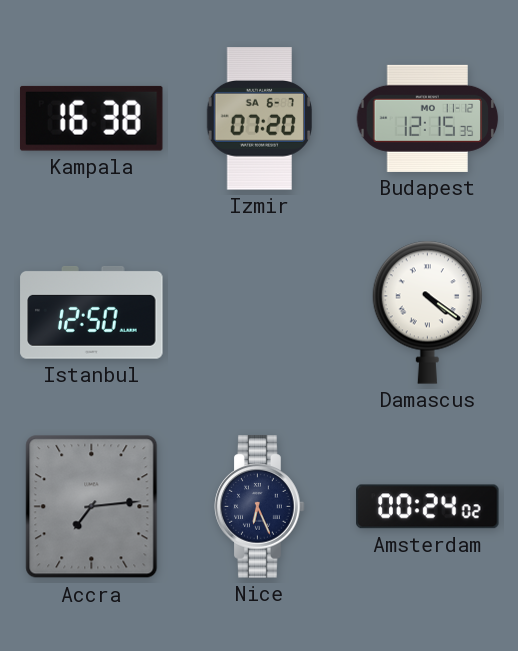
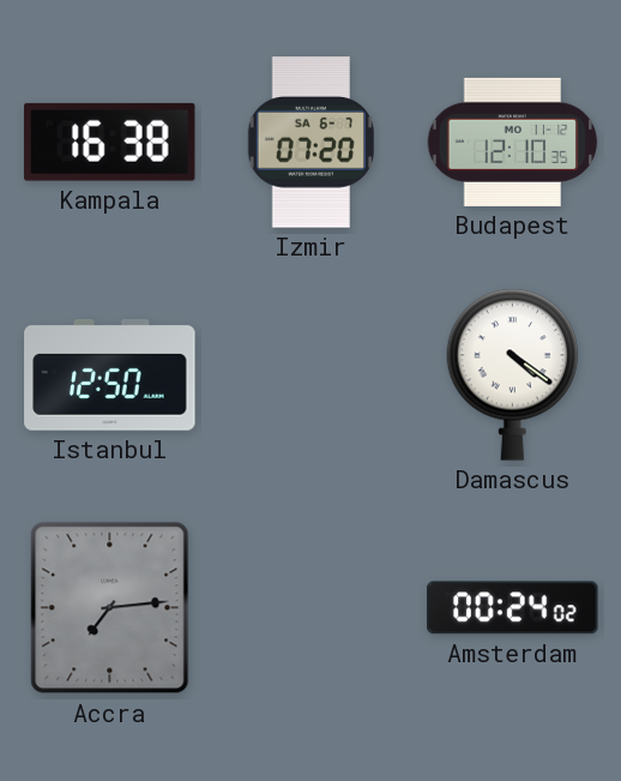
Budapest: 12:15 -> 12:10
Nice: 6:26 -> none
